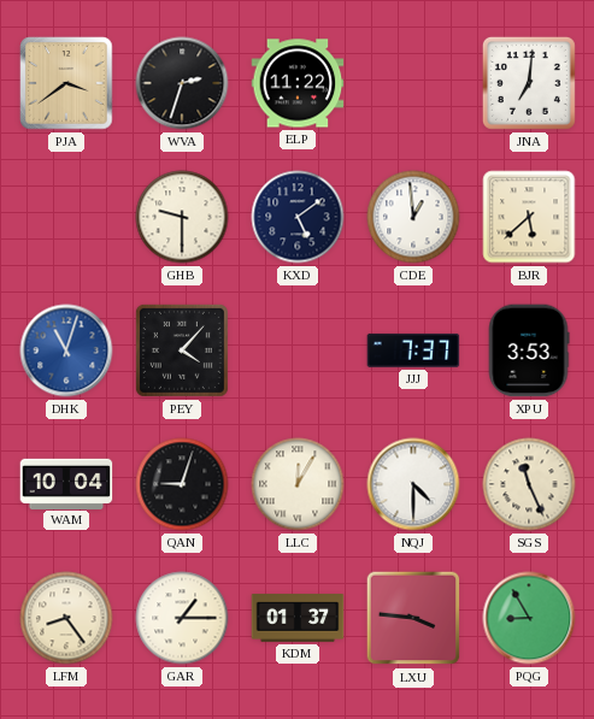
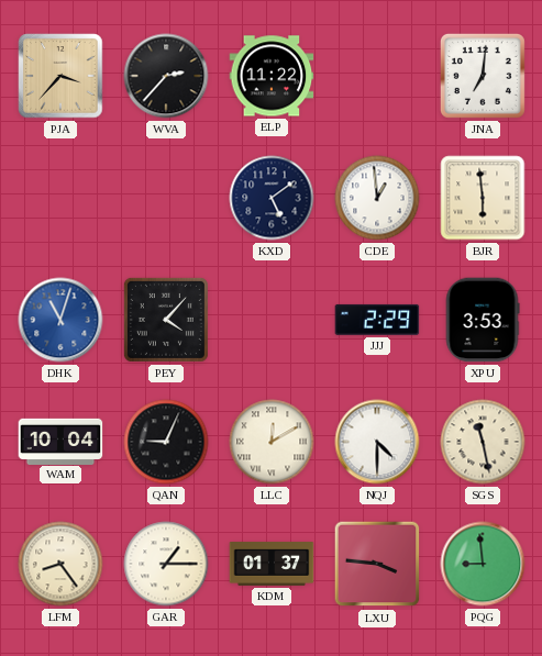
PJA: 3:39 -> 3:37
WVA: 2:33 -> 2:37
GHB: 9:30 -> none
BJR: 5:38 -> 5:59
JJJ: 7:37 -> 2:29
QAN: 9:03 -> 9:04
LLC: 12:05 -> 12:10
SGS: 11:26 -> 11:28
PQG: 8:55 -> 8:59
